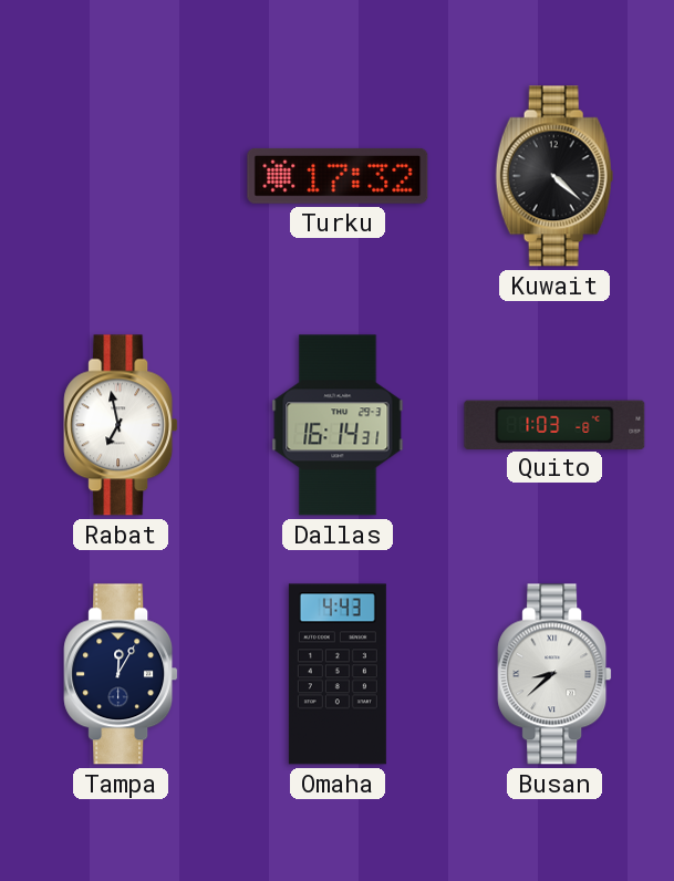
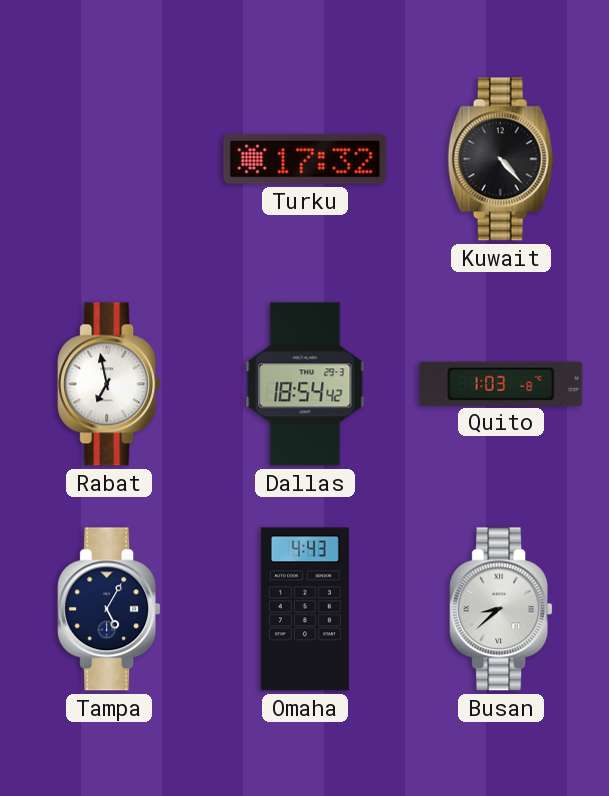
Kuwait: 4:22 -> 4:23
Dallas: 16:14 -> 18:54
Tampa: 12:05 -> 5:05
